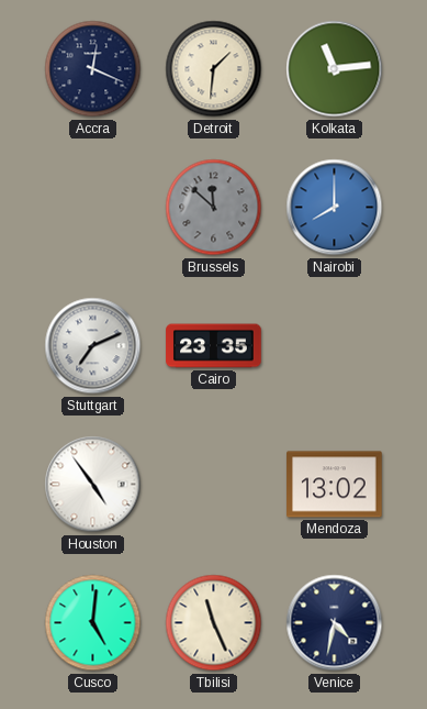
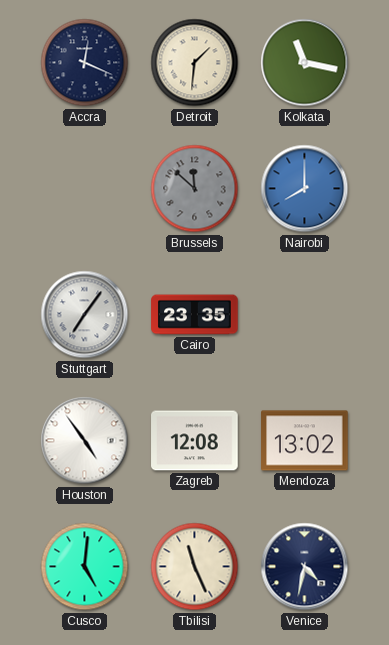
Kolkata: 11:14 -> 11:17
Stuttgart: 7:11 -> 7:06
Zagreb: none -> 12:08
